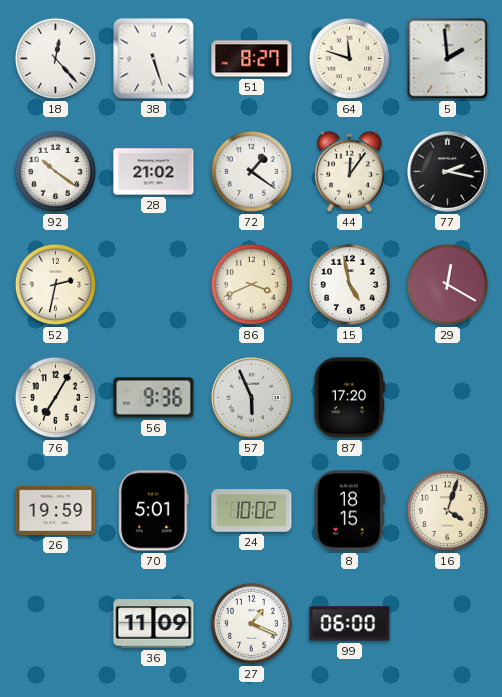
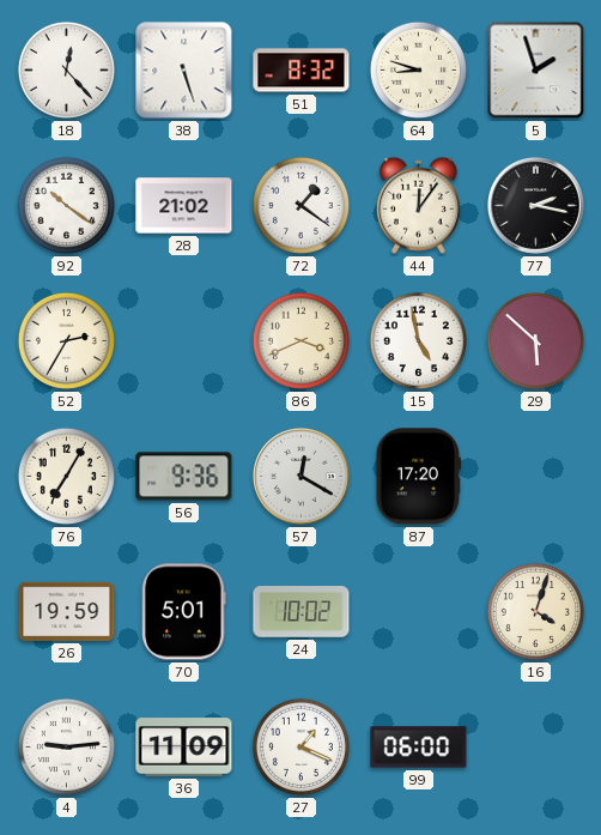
51: 8:27 -> 8:32
64: 11:48 -> 8:48
5: 1:59 -> 1:57
52: 2:32 -> 2:35
29: 12:20 -> 5:52
57: 5:56 -> 12:20
8: 18:15 -> none
4: none -> 9:14
